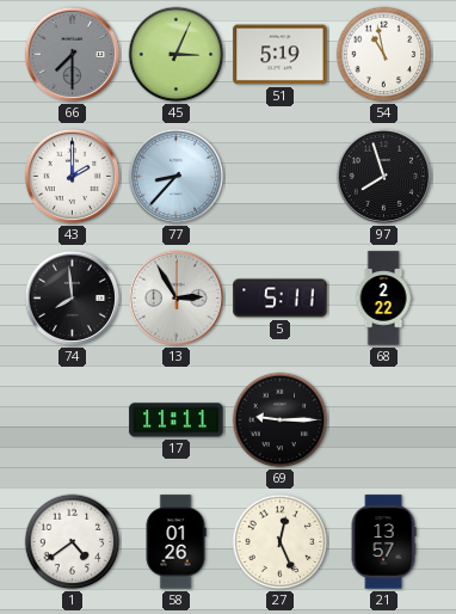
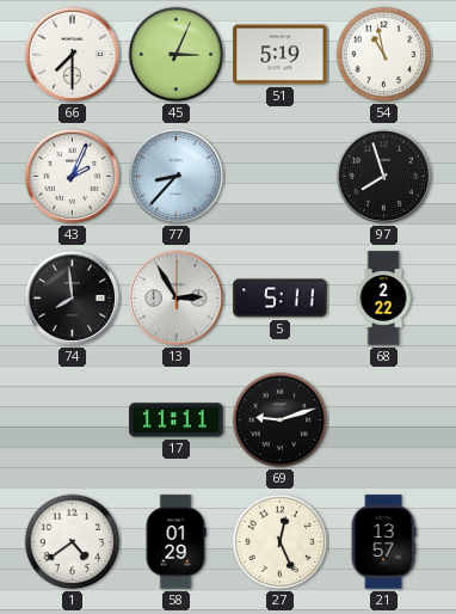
66 dial: grey -> white
43: 2:00 -> 2:04
69: 9:15 -> 9:12
58: 01:26 -> 01:29
